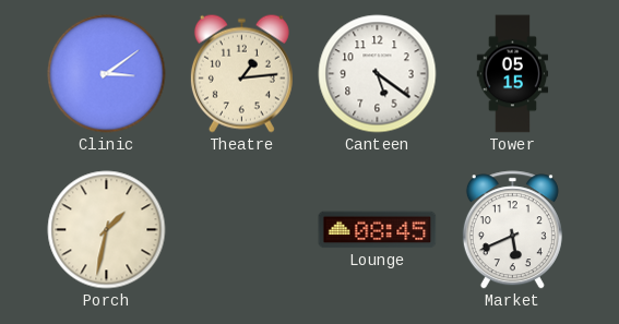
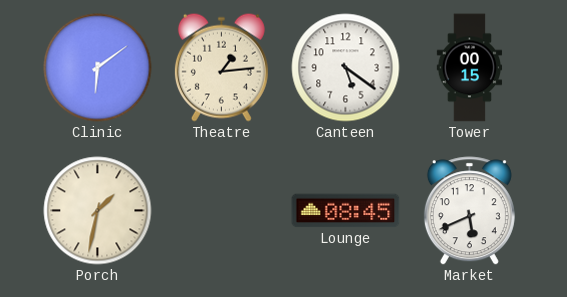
Clinic: 3:09 -> 6:09
Tower: 05:15 -> 00:15
